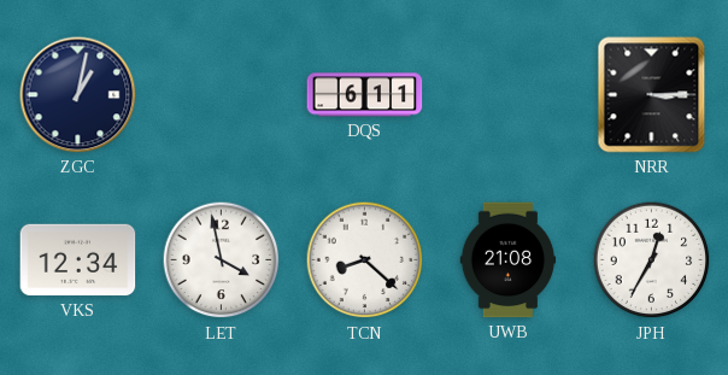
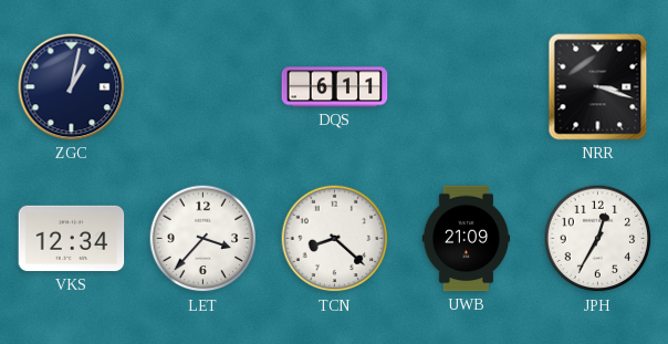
NRR: 3:15 -> 3:18
LET: 3:58 -> 3:37
UWB: 21:08 -> 21:09
